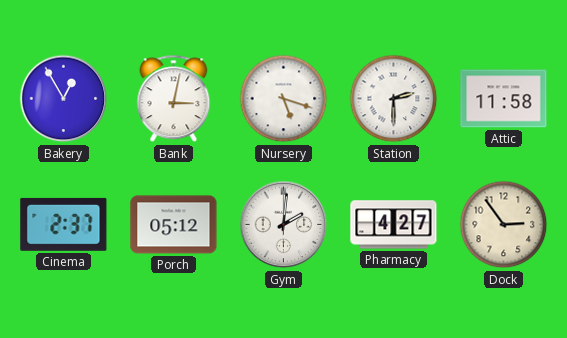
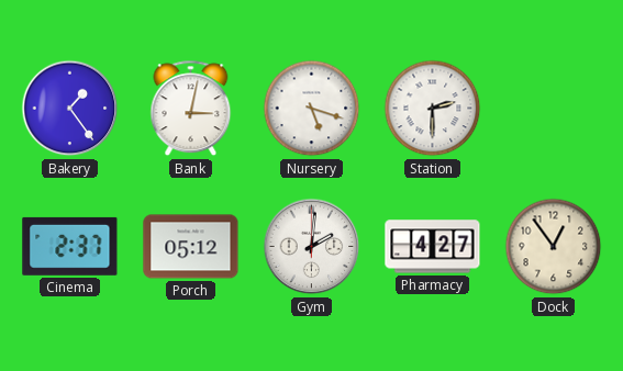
Bakery: 12:55 -> 1:24
Attic: 11:58 -> none
Dock: 2:54 -> 12:54
